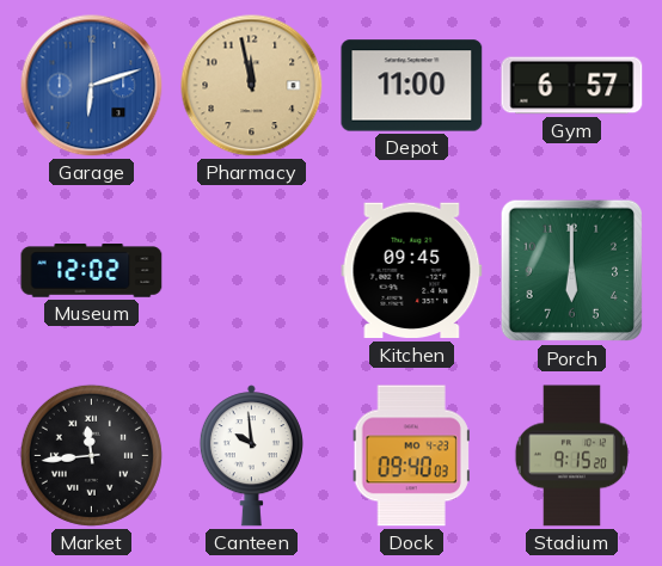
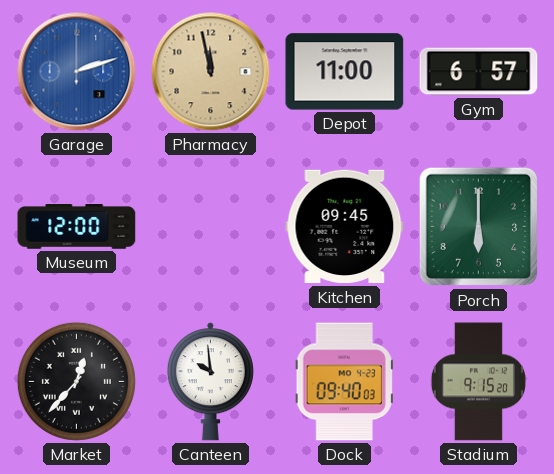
Garage: 6:12 -> 2:12
Museum: 12:02 -> 12:00
Market: 11:44 -> 12:37
